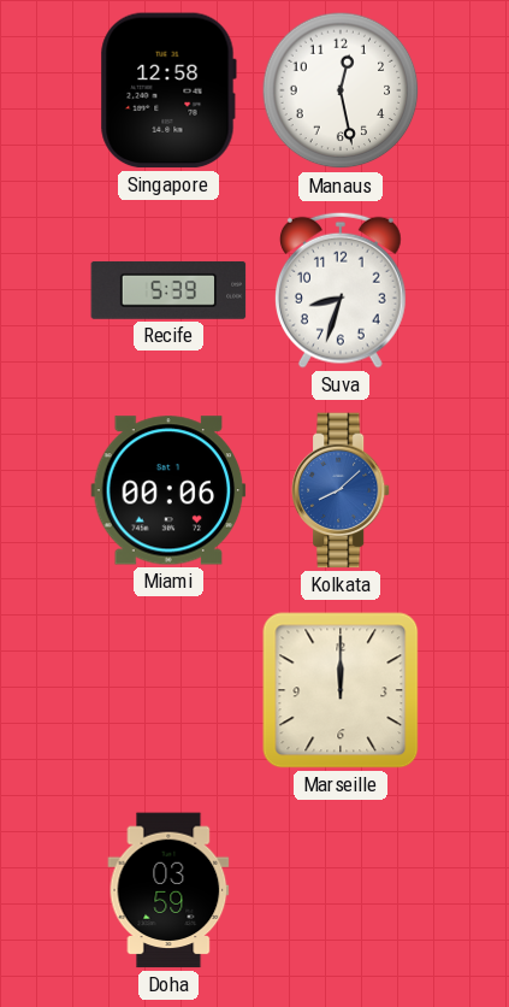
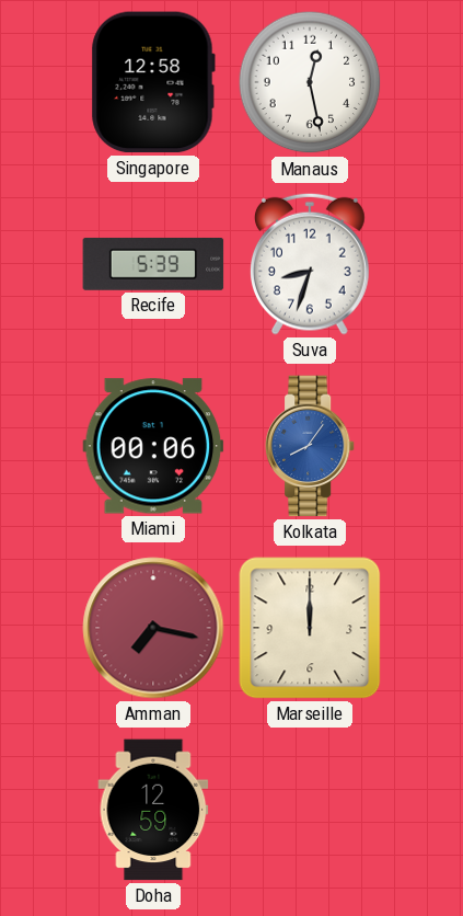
Kolkata: 8:08 -> 8:06
Amman: none -> 7:17
Doha: 03:59 -> 12:59
